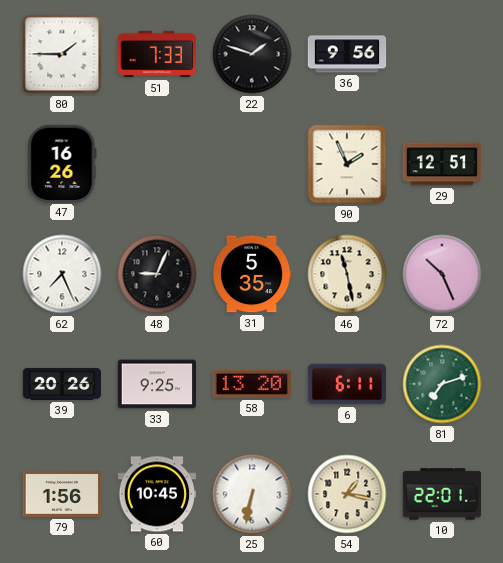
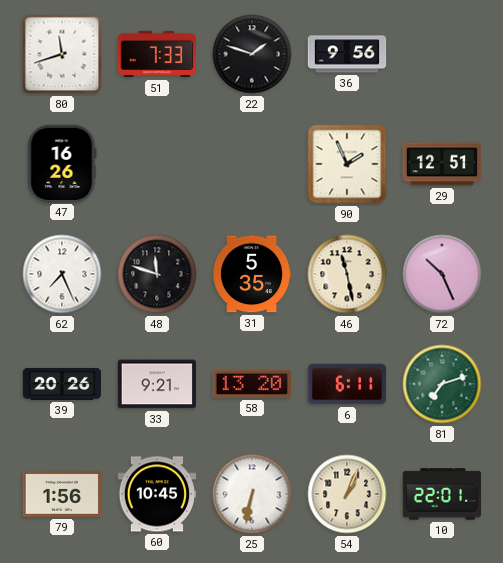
80: 1:45 -> 11:42
48: 9:04 -> 11:48
33: 9:25 -> 9:21
54: 1:17 -> 1:04
